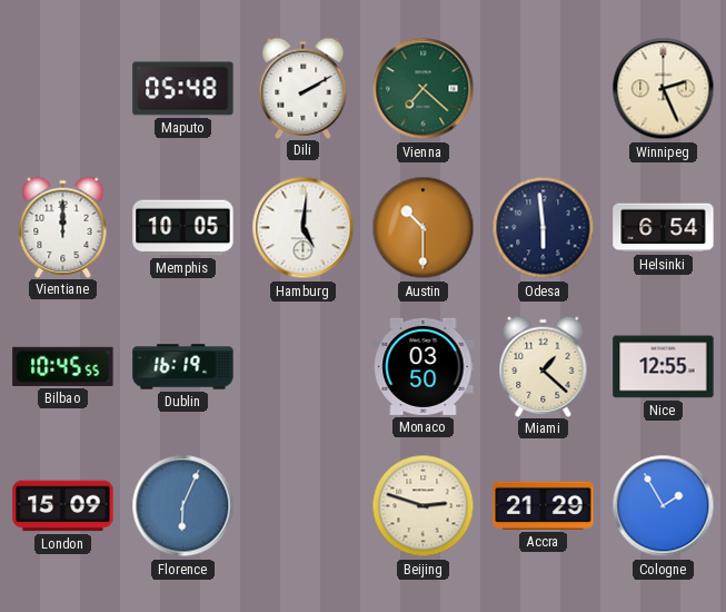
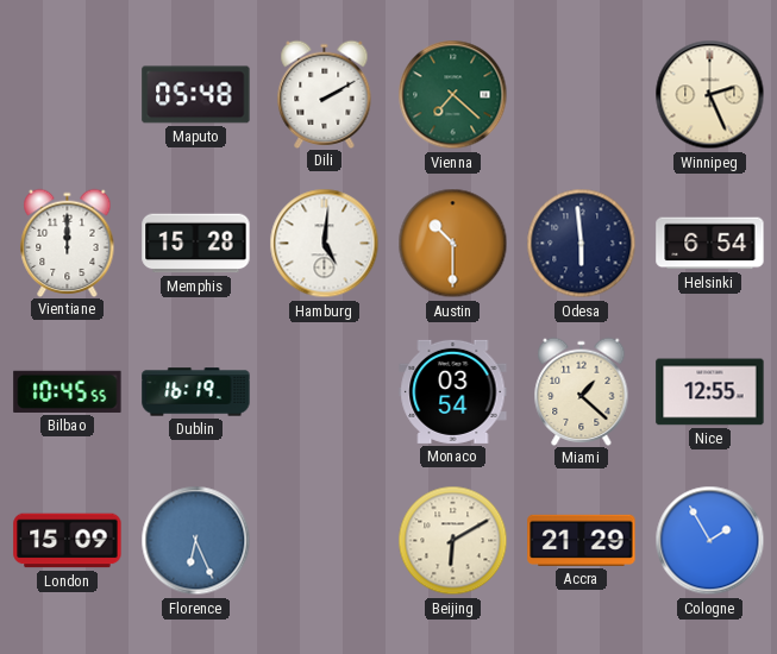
Memphis: 10:05 -> 15:28
Monaco: 03:50 -> 03:54
Florence: 6:04 -> 6:26
Beijing: 2:48 -> 6:10
